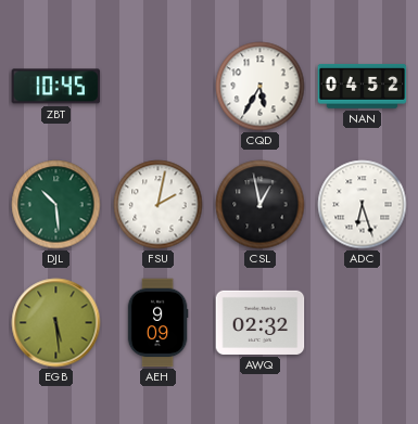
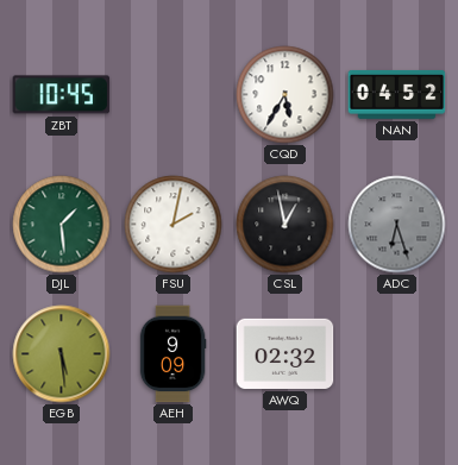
DJL: 10:29 -> 1:29
ADC dial: white -> grey
